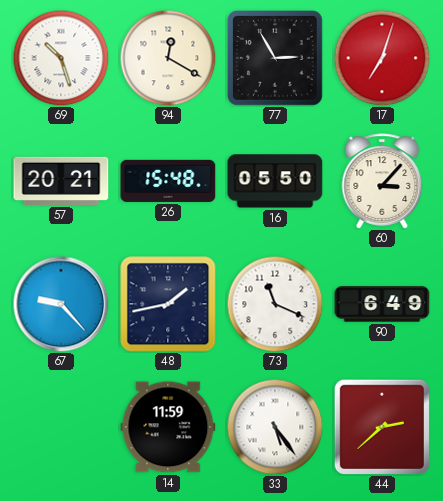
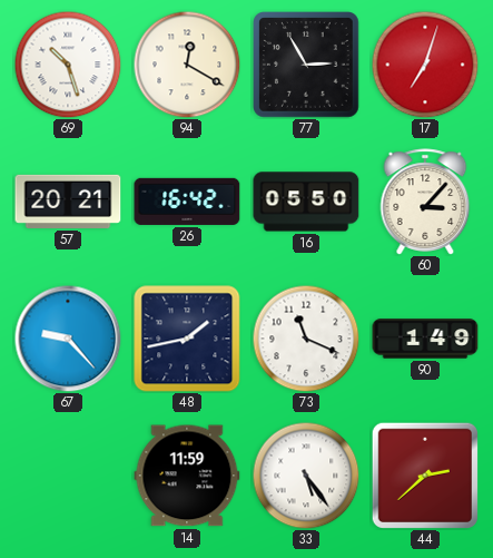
26: 15:48 -> 16:42
90: 6:49 -> 1:49
